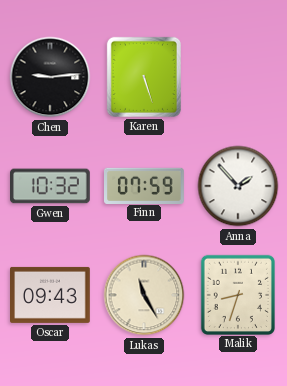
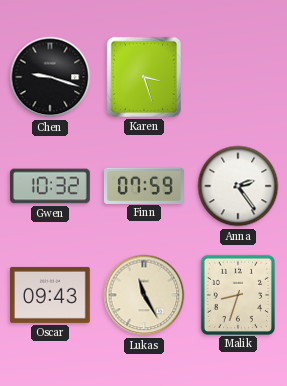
Chen: 9:14 -> 9:18
Karen: 5:27 -> 3:27
Anna: 1:53 -> 2:24
